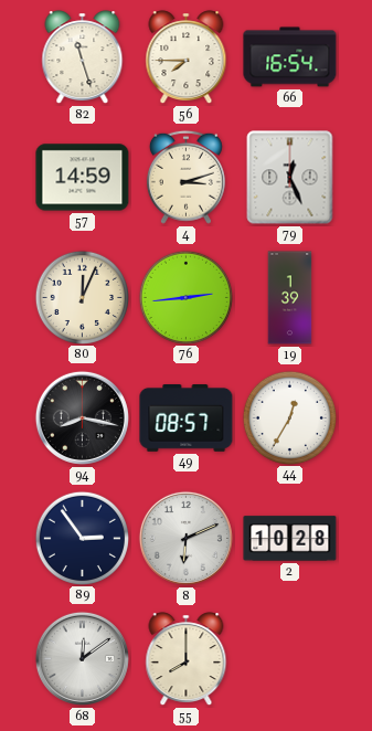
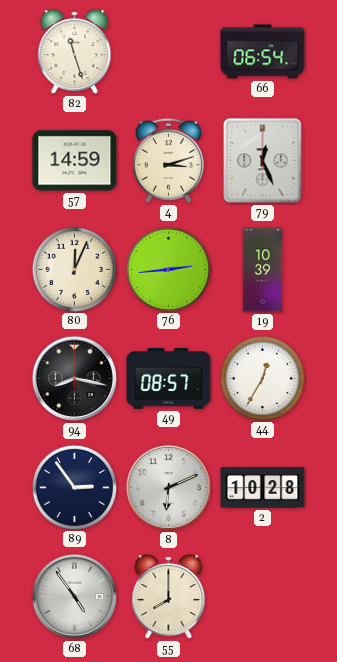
56: 7:45 -> none
66: 16:54 -> 06:54
19: 1:39 -> 10:39
68: 12:09 -> 4:54
